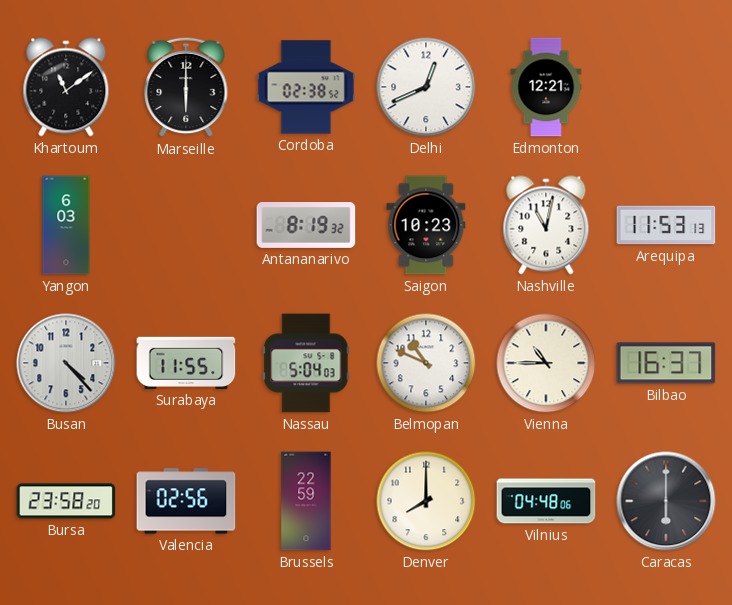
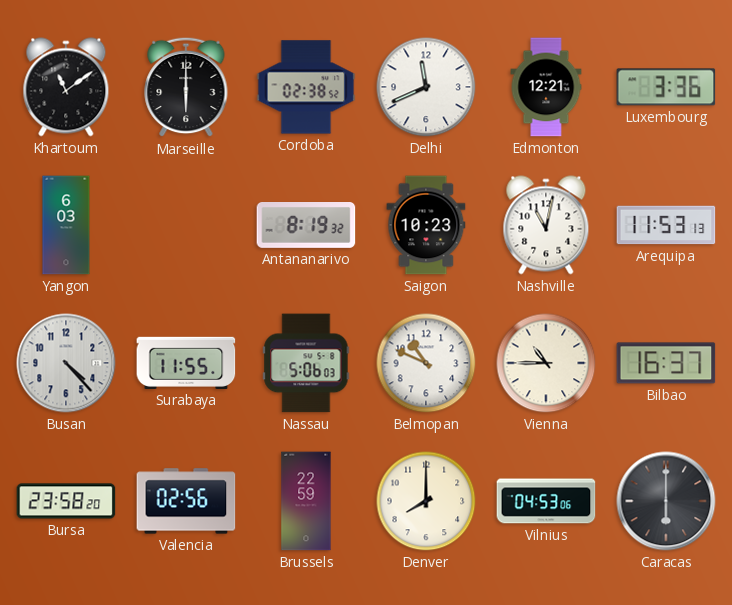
Delhi: 12:41 -> 11:41
Luxembourg: none -> 3:36
Nassau: 5:04 -> 5:06
Vilnius: 04:48 -> 04:53
